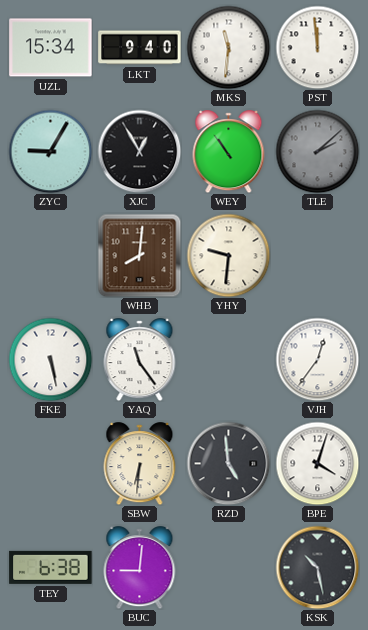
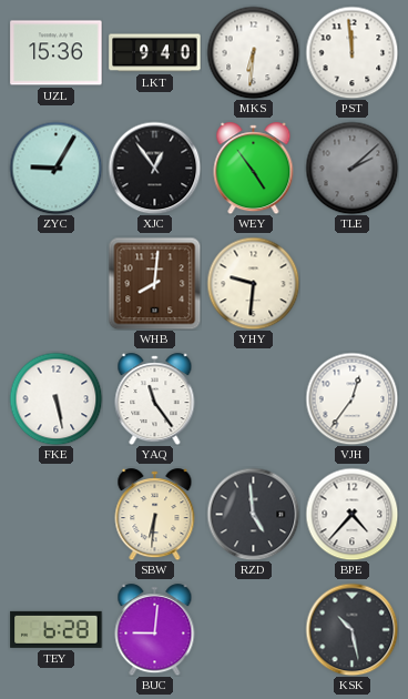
UZL: 15:34 -> 15:36
MKS: 11:31 -> 6:31
XJC: 12:55 -> 12:54
WEY: 10:54 -> 4:54
BPE: 4:03 -> 4:37
TEY: 6:38 -> 6:28
